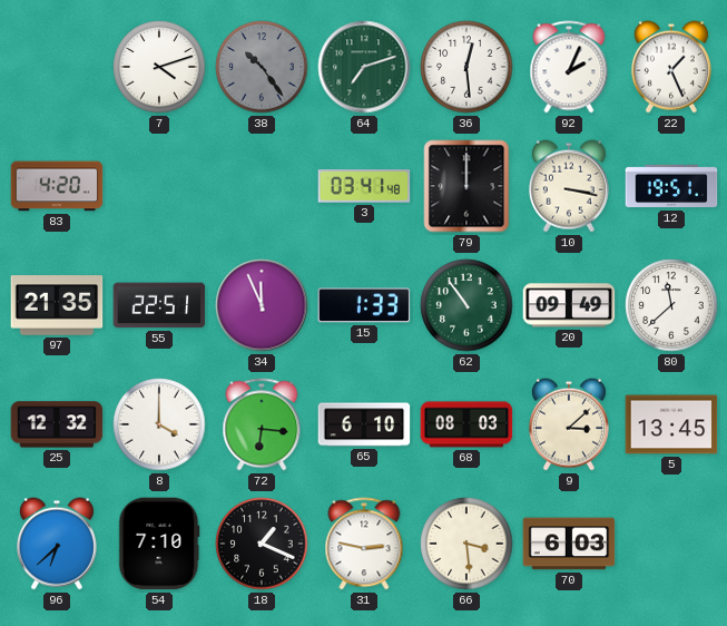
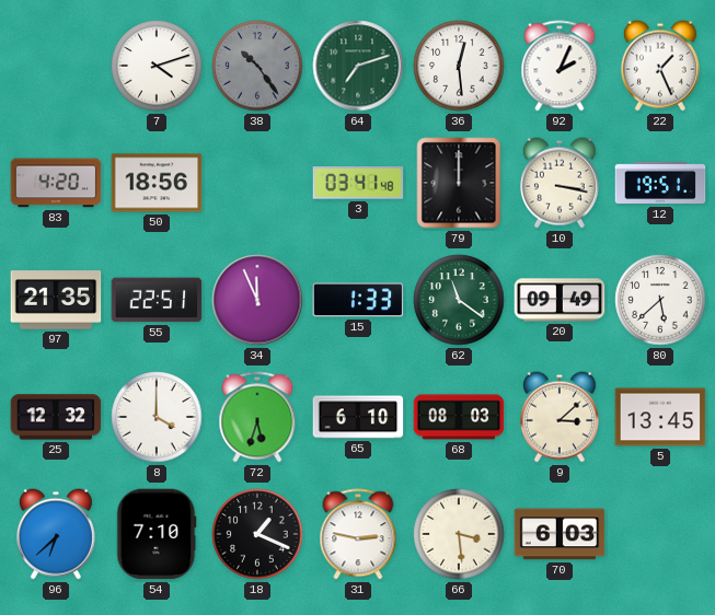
50: none -> 18:56
62: 10:54 -> 11:21
80: 11:38 -> 5:38
72: 6:16 -> 5:33
